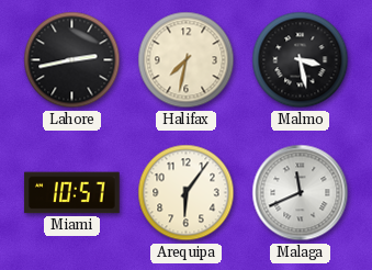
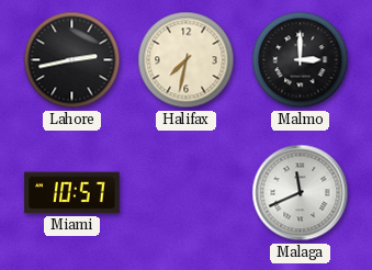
Malmo: 3:28 -> 3:00
Arequipa: 6:06 -> none
